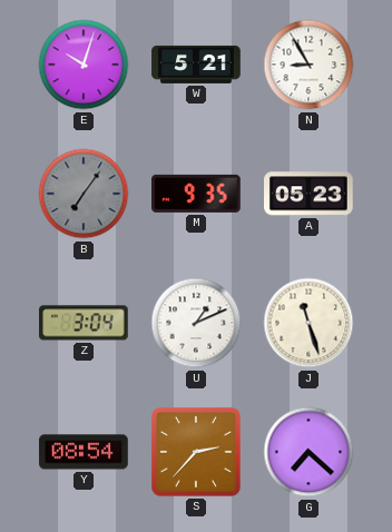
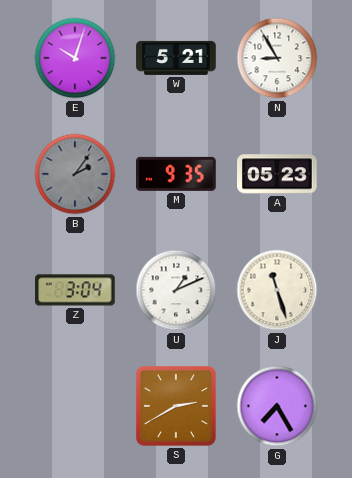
B: 7:06 -> 2:06
Y: 08:54 -> none
S: 2:37 -> 2:40
G: 7:22 -> 7:25
